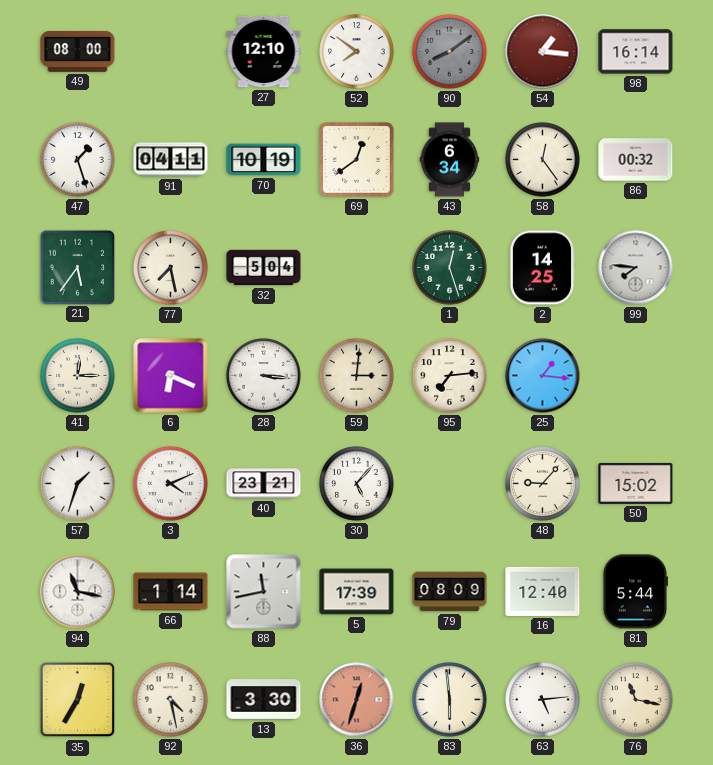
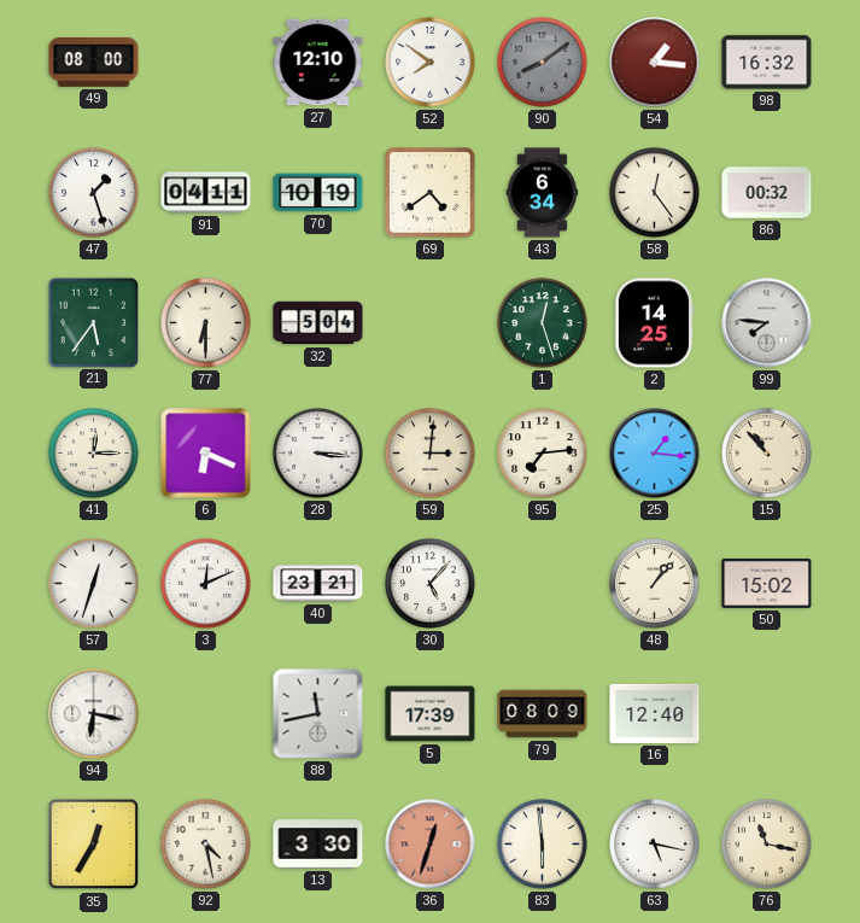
98: 16:14 -> 16:32
69: 12:39 -> 4:39
77: 7:28 -> 6:30
15: none -> 10:53
57: 1:33 -> 12:33
3: 4:11 -> 12:11
48: 9:07 -> 1:07
94: 11:17 -> 6:17
66: 1:14 -> none
81: 5:44 -> none
63: 5:14 -> 5:17
